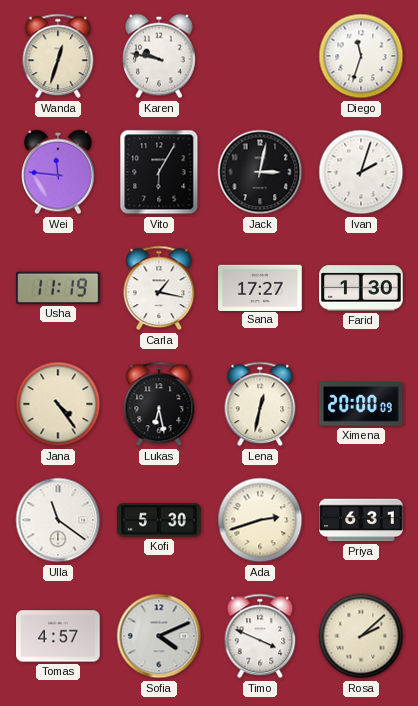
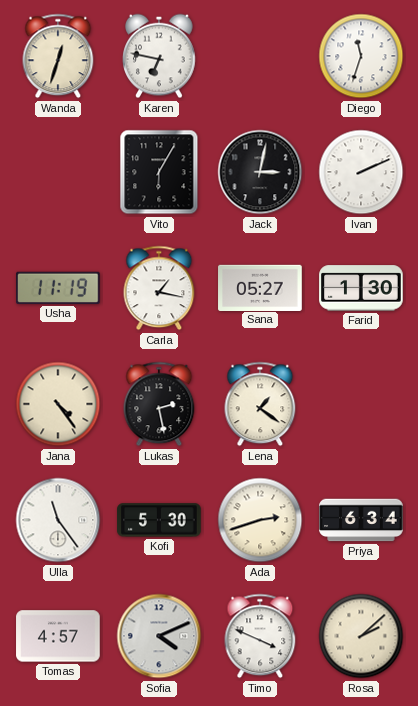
Karen: 9:47 -> 6:47
Wei: 11:46 -> none
Ivan: 2:03 -> 2:11
Sana: 17:27 -> 05:27
Lukas: 6:28 -> 2:28
Lena: 12:32 -> 1:21
Ximena: 20:00 -> none
Ulla: 11:21 -> 11:24
Priya: 6:31 -> 6:34
